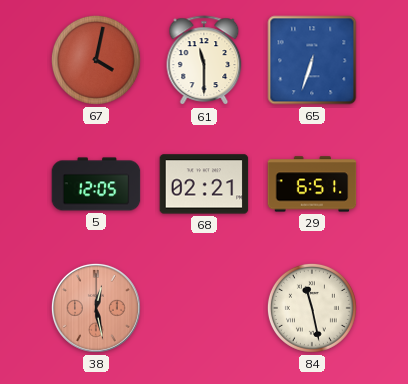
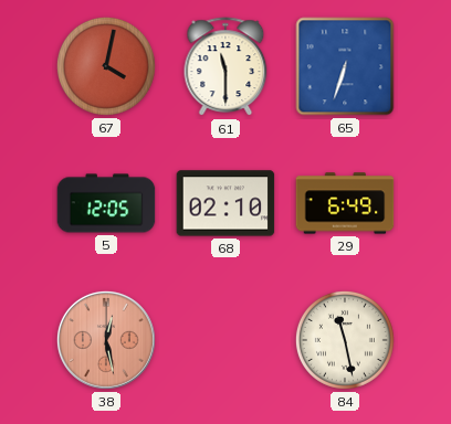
68: 02:21 -> 02:10
29: 6:51 -> 6:49
